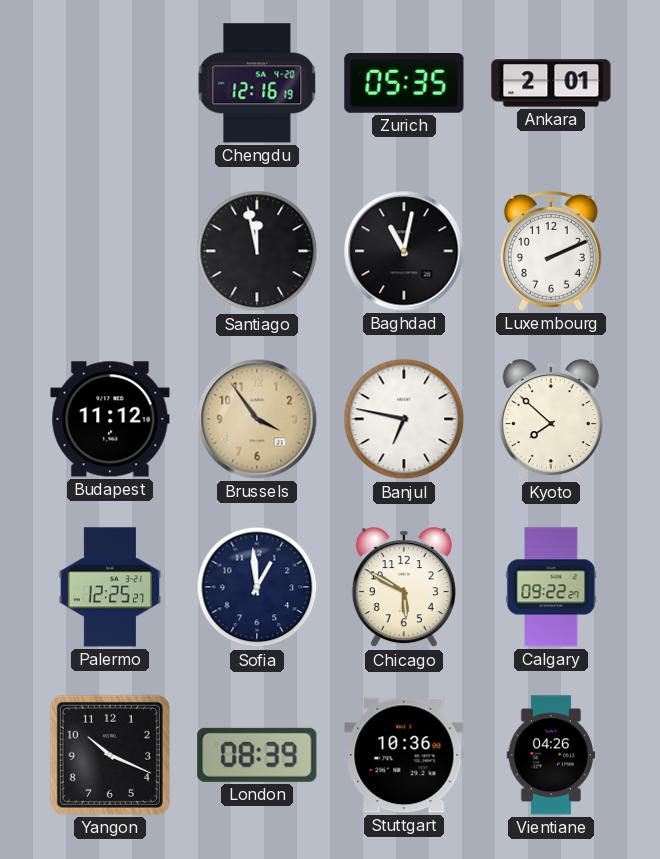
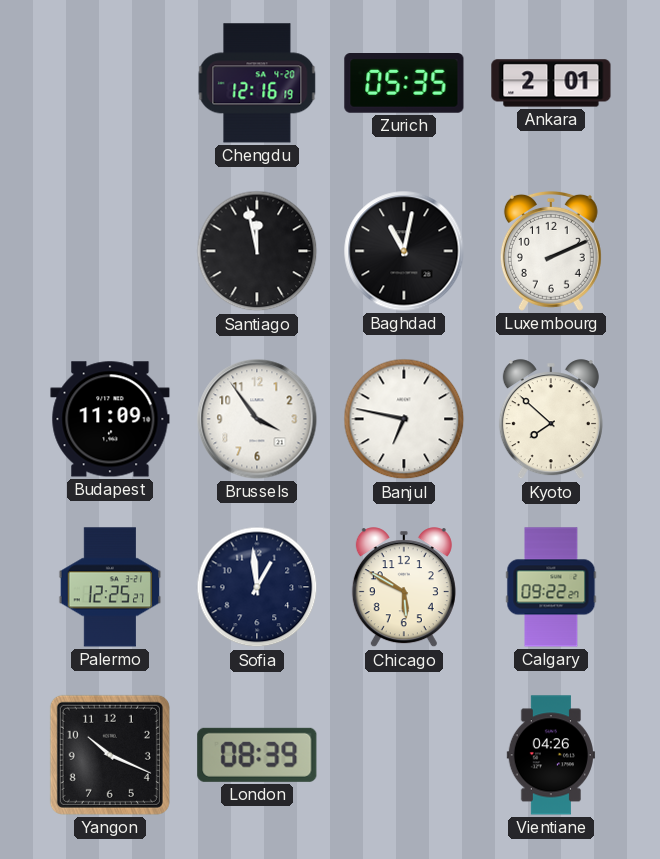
Budapest: 11:12 -> 11:09
Brussels dial: champagne -> white
Stuttgart: 10:36 -> none
